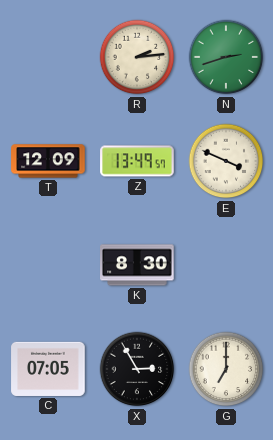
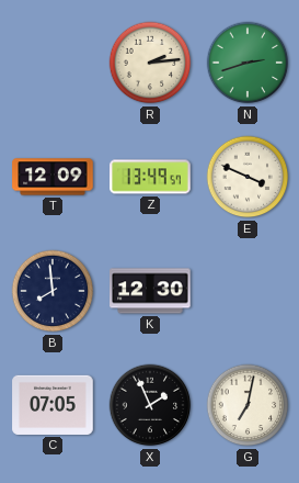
B: none -> 7:59
K: 8:30 -> 12:30
X: 2:55 -> 1:56
G: 7:00 -> 7:02
